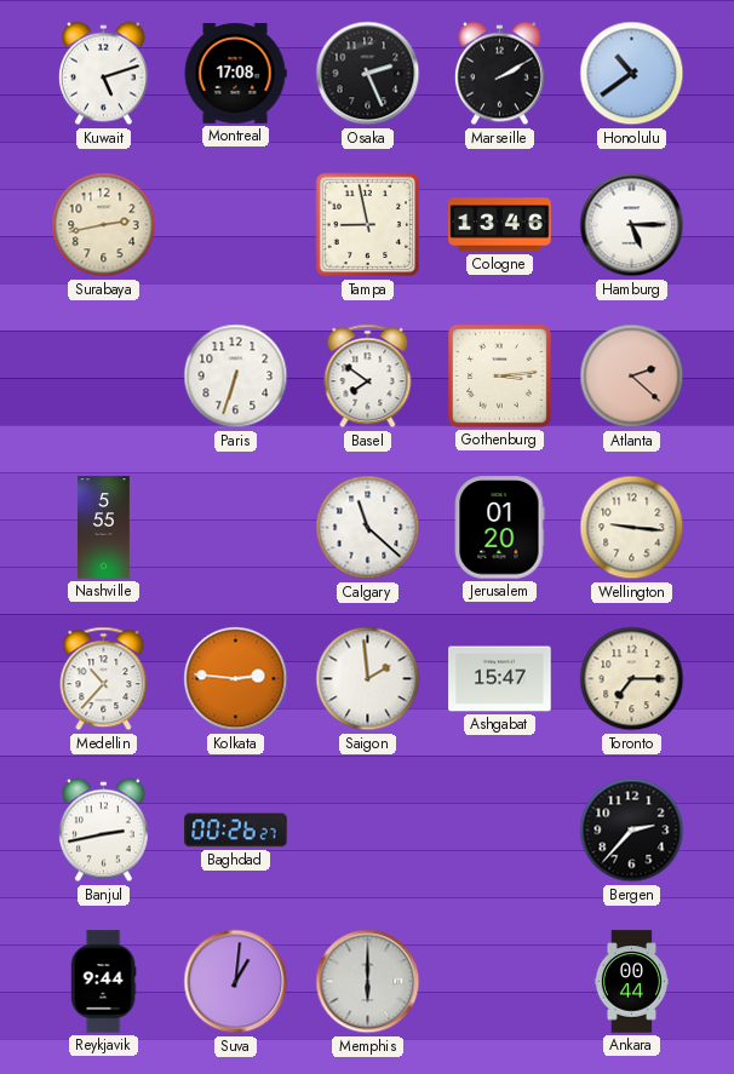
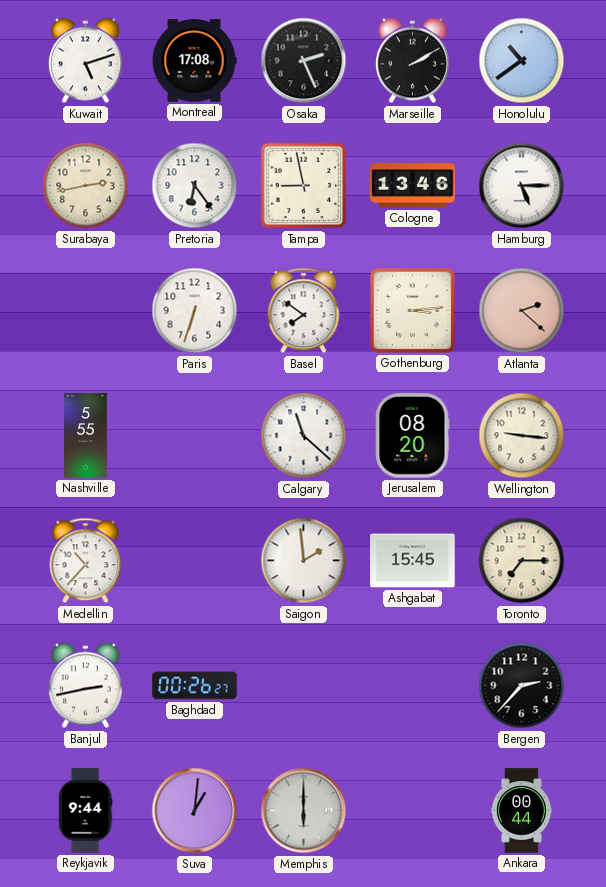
Pretoria: none -> 6:24
Jerusalem: 01:20 -> 08:20
Kolkata: 2:46 -> none
Ashgabat: 15:47 -> 15:45
